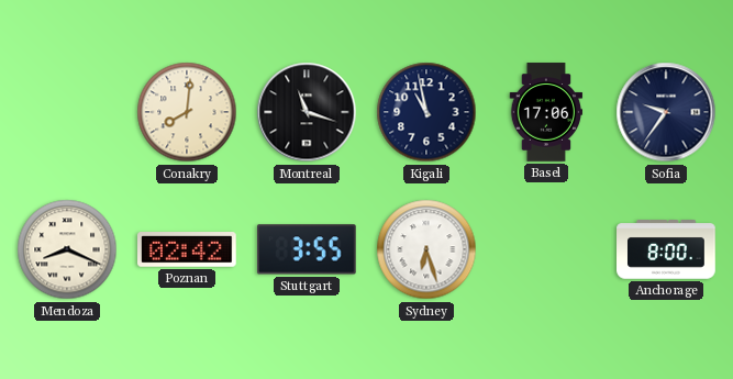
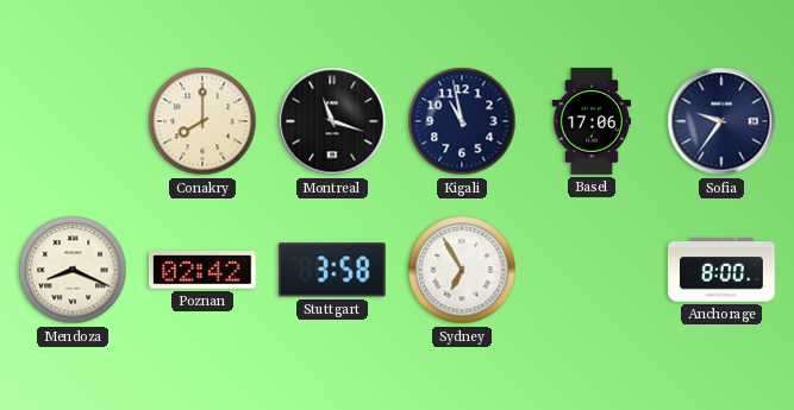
Conakry: 8:01 -> 8:00
Stuttgart: 3:55 -> 3:58
Sydney: 6:27 -> 6:55
